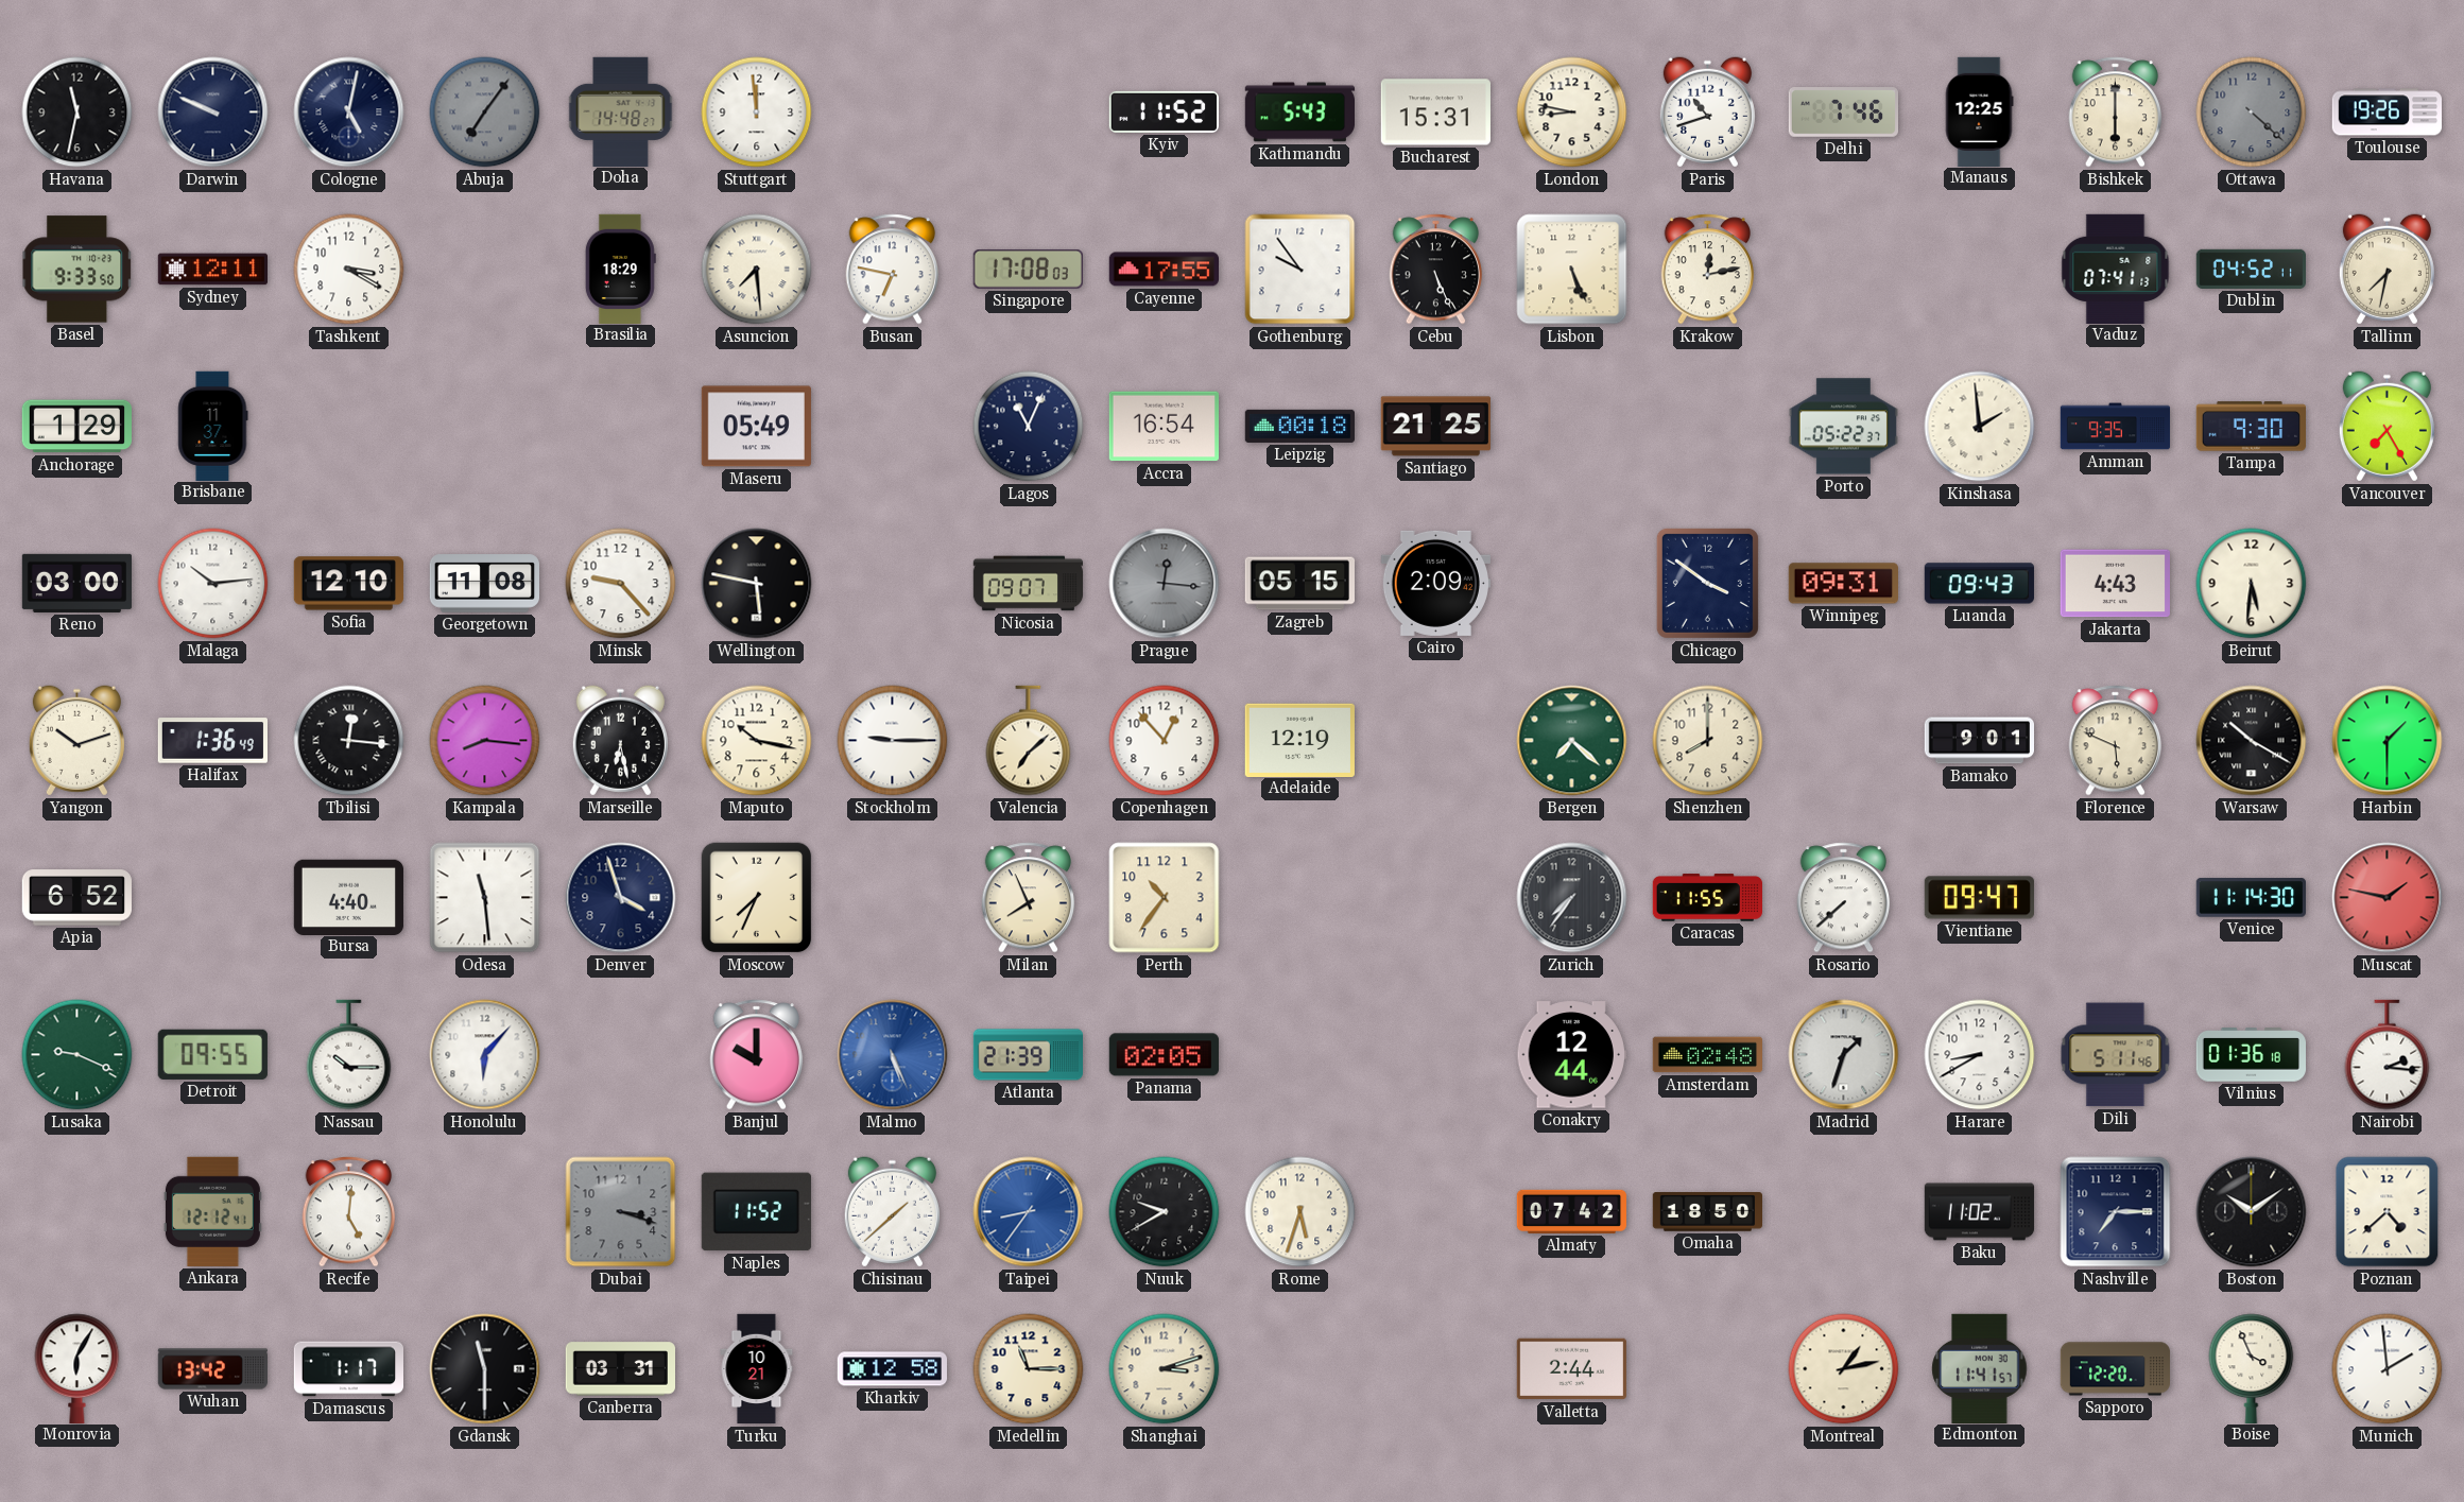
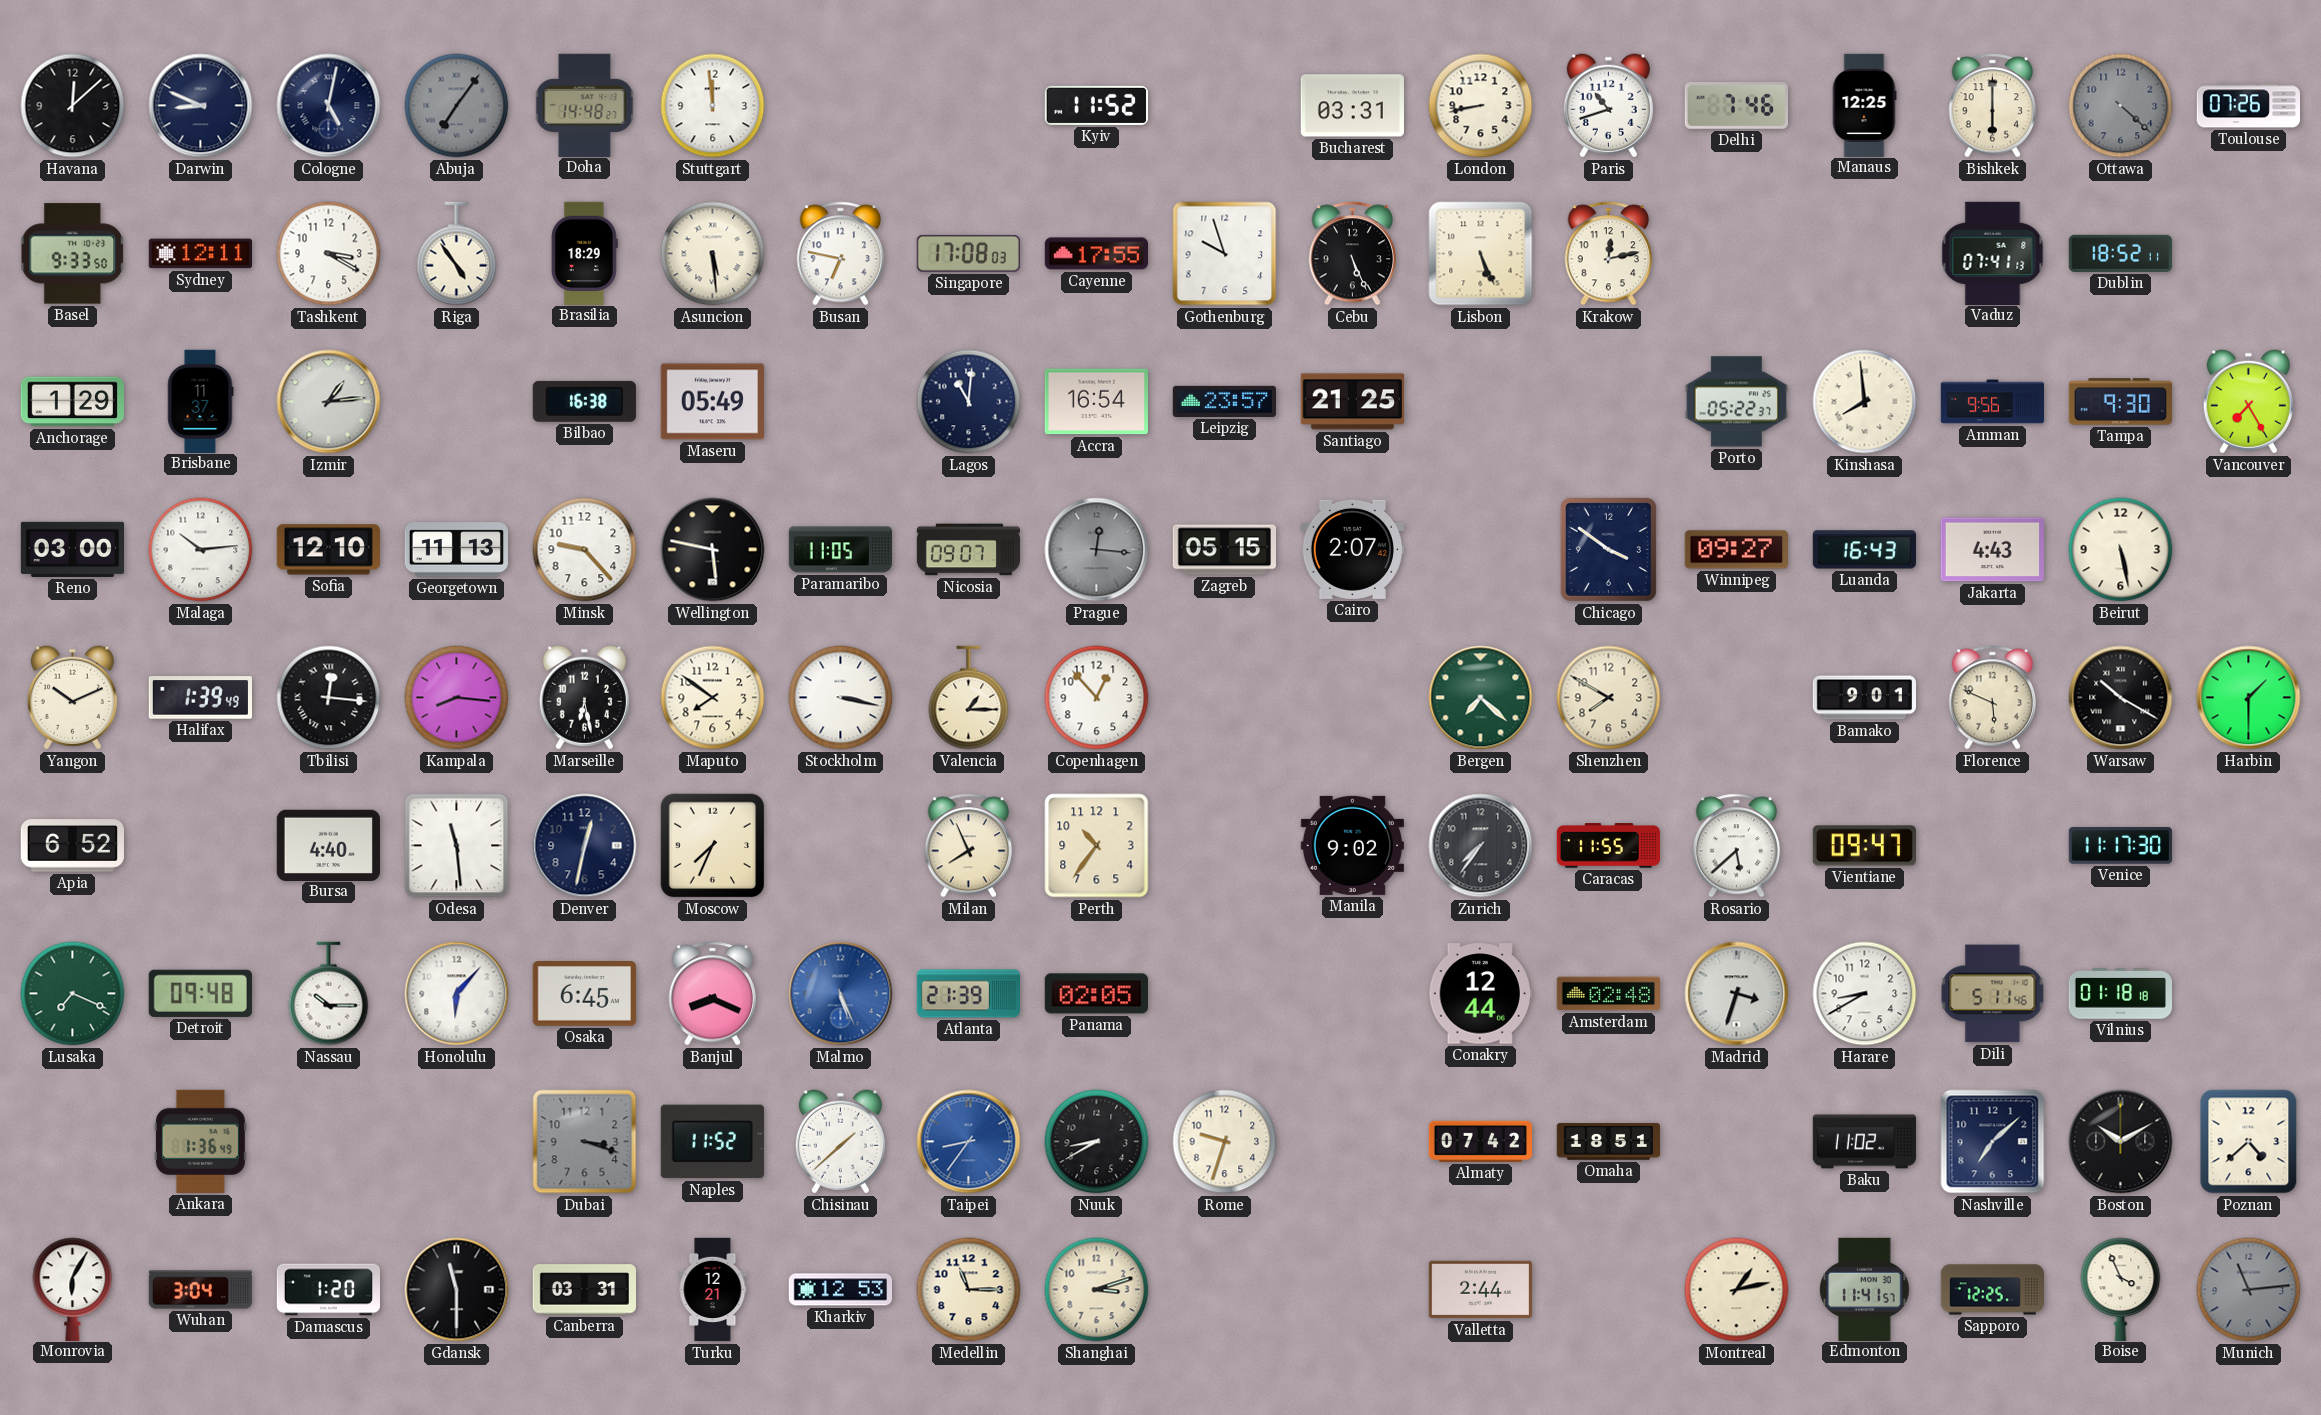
Havana: 11:32 -> 12:08
Darwin: 9:49 -> 8:49
Kathmandu: 5:43 -> none
Bucharest: 15:31 -> 03:31
London: 8:47 -> 8:43
Toulouse: 19:26 -> 07:26
Riga: none -> 4:54
Asuncion: 7:29 -> 5:29
Gothenburg: 9:54 -> 9:57
Dublin: 04:52 -> 18:52
Tallinn: 7:32 -> none
Izmir: none -> 1:14
Bilbao: none -> 16:38
Lagos: 11:04 -> 11:01
Leipzig: 00:18 -> 23:57
Kinshasa: 1:59 -> 7:59
Amman: 9:35 -> 9:56
Georgetown: 11:08 -> 11:13
Paramaribo: none -> 11:05
Cairo: 2:09 -> 2:07
Winnipeg: 09:31 -> 09:27
Luanda: 09:43 -> 16:43
Beirut: 5:31 -> 5:28
Yangon: 10:12 -> 10:11
Halifax: 1:36 -> 1:39
Maputo: 10:17 -> 7:51
Stockholm: 9:15 -> 3:17
Valencia: 7:08 -> 1:15
Adelaide: 12:19 -> none
Shenzhen: 8:00 -> 7:50
Denver: 3:57 -> 12:32
Manila: none -> 9:02
Rosario: 7:38 -> 5:38
Venice: 11:14 -> 11:17
Muscat: 1:47 -> none
Lusaka: 9:19 -> 7:19
Detroit: 09:55 -> 09:48
Osaka: none -> 6:45
Banjul: 10:00 -> 8:19
Madrid: 1:33 -> 3:33
Vilnius: 01:36 -> 01:18
Nairobi: 2:16 -> none
Ankara: 12:12 -> 1:36
Recife: 5:01 -> none
Nuuk: 9:40 -> 8:40
Rome: 5:33 -> 9:33
Omaha: 18:50 -> 18:51
Nashville: 7:15 -> 7:08
Boston: 10:09 -> 10:10
Wuhan: 13:42 -> 3:04
Damascus: 1:17 -> 1:20
Turku: 10:21 -> 12:21
Kharkiv: 12:58 -> 12:53
Sapporo: 12:20 -> 12:25
Munich: 1:59 -> 11:14
Munich dial: white -> grey
